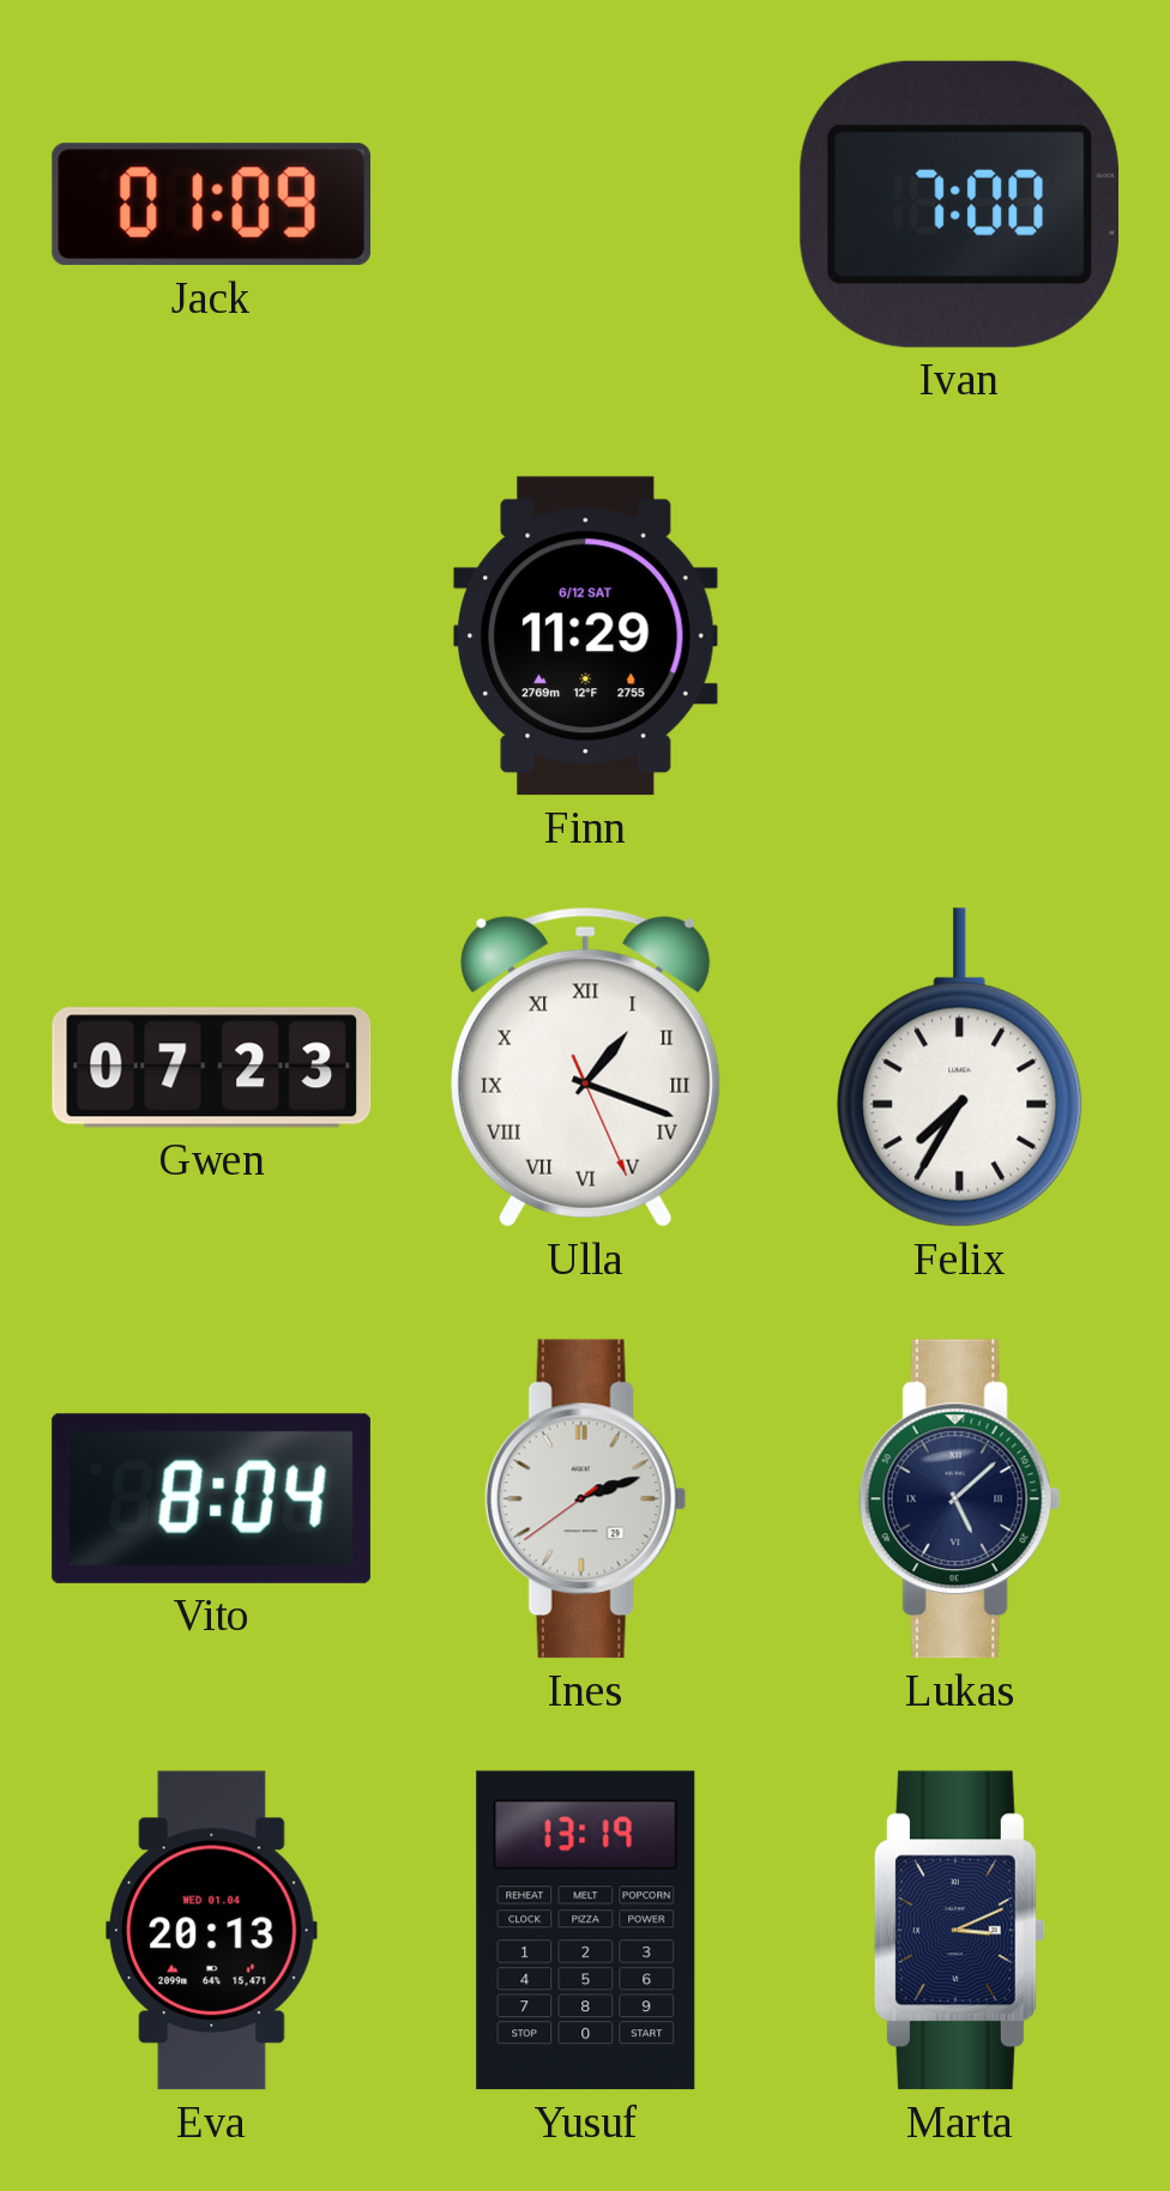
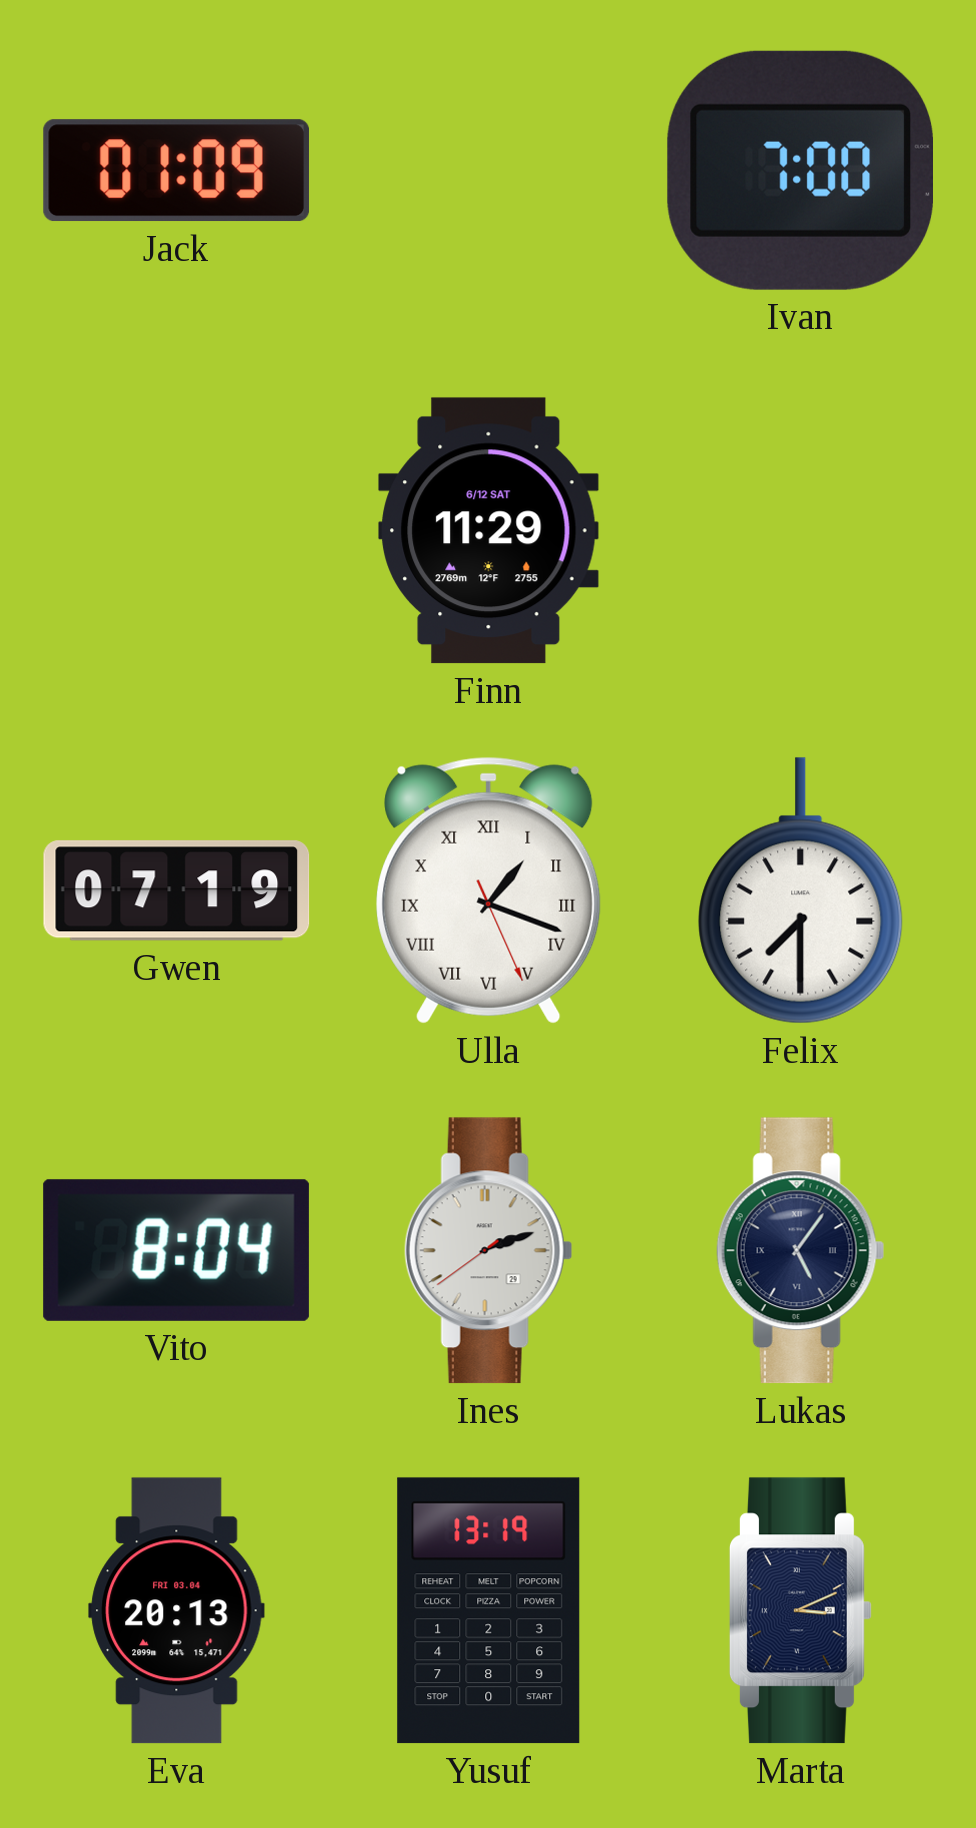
Gwen: 07:23 -> 07:19
Felix: 7:35 -> 7:30
Lukas: 5:08 -> 5:06
Eva date: WED 01.04 -> FRI 03.04
